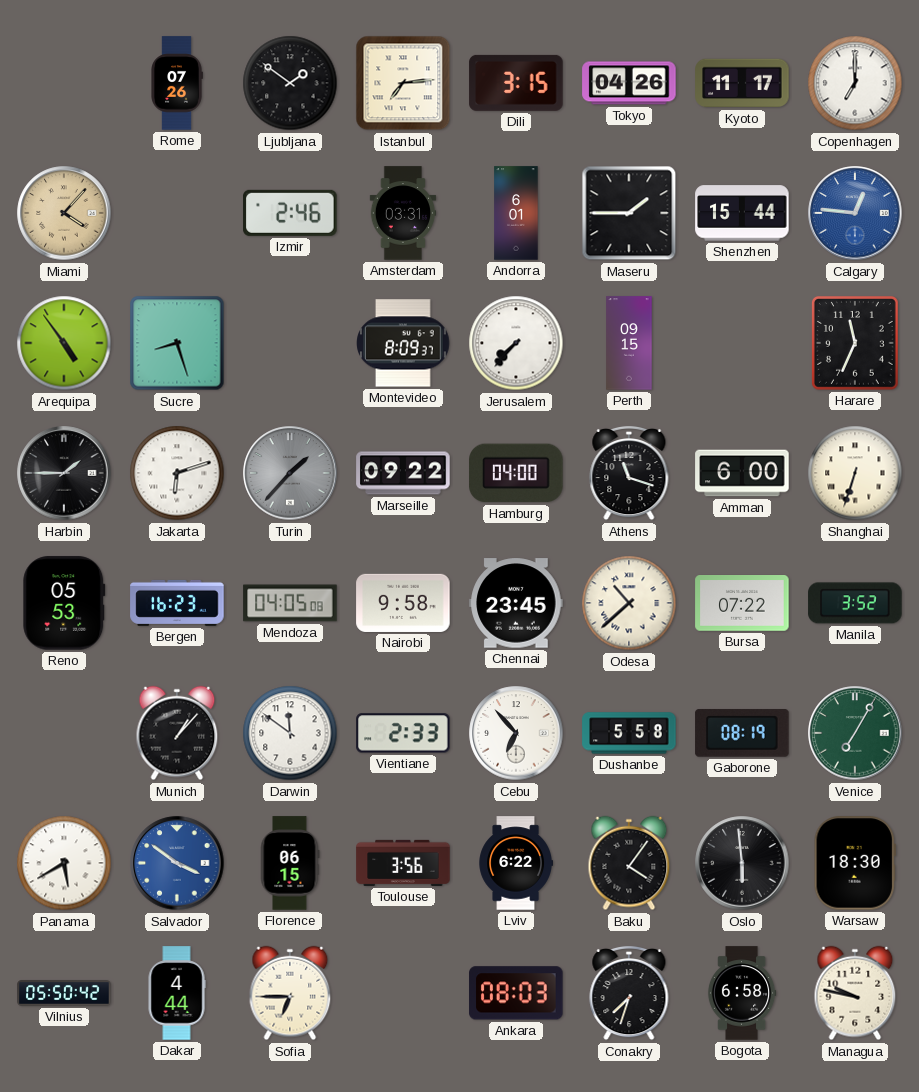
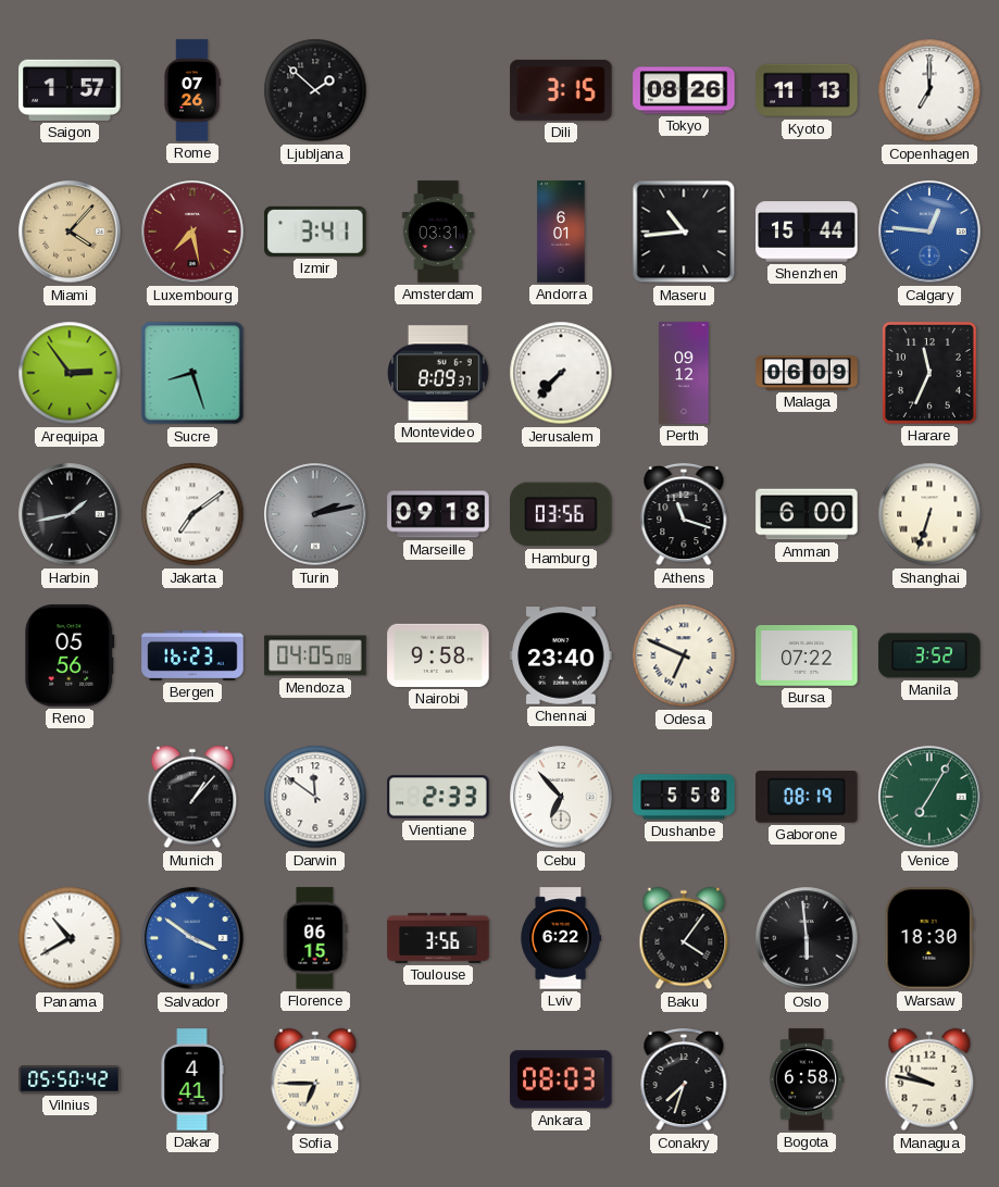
Saigon: none -> 1:57
Ljubljana: 1:51 -> 1:52
Istanbul: 7:14 -> none
Tokyo: 04:26 -> 08:26
Kyoto: 11:17 -> 11:13
Luxembourg: none -> 7:28
Izmir: 2:46 -> 3:41
Maseru: 1:45 -> 10:44
Arequipa: 4:54 -> 2:54
Perth: 09:15 -> 09:12
Malaga: none -> 06:09
Harbin: 1:45 -> 1:43
Jakarta: 6:12 -> 7:09
Turin: 1:37 -> 2:13
Marseille: 09:22 -> 09:18
Hamburg: 04:00 -> 03:56
Reno: 05:53 -> 05:56
Chennai: 23:45 -> 23:40
Odesa: 10:38 -> 6:49
Panama: 5:40 -> 10:40
Dakar: 4:44 -> 4:41
